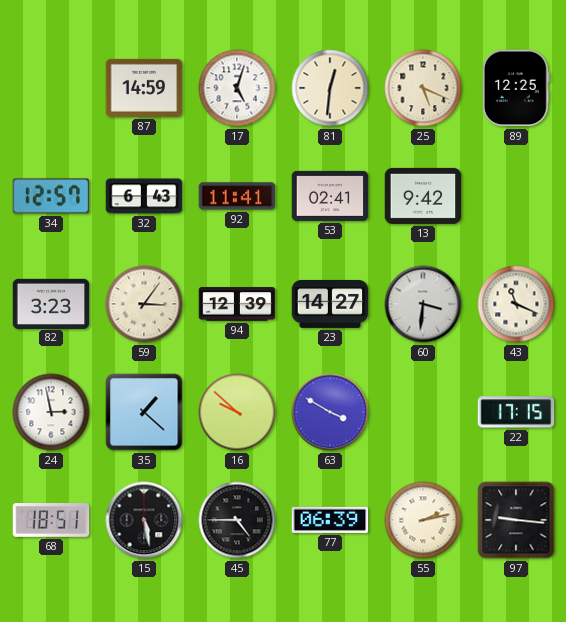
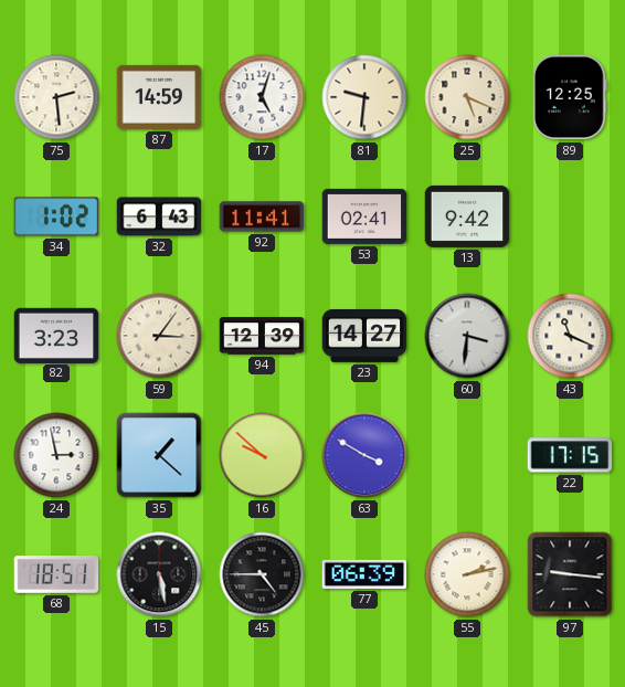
75: none -> 2:29
81: 12:31 -> 9:31
34: 12:57 -> 1:02
